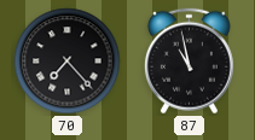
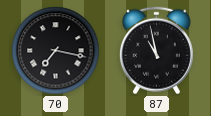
70: 7:23 -> 7:17
